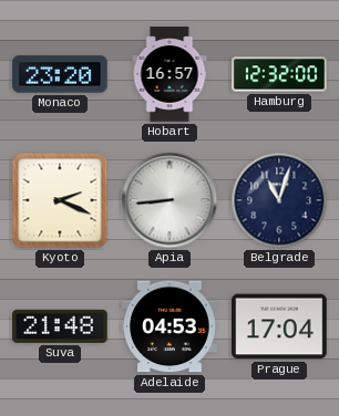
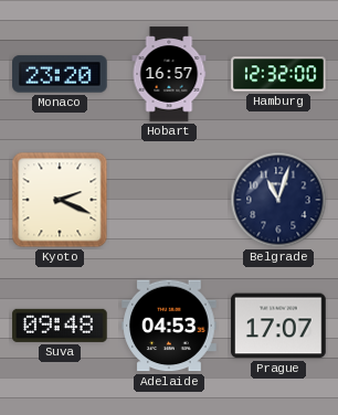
Apia: 8:44 -> none
Suva: 21:48 -> 09:48
Prague: 17:04 -> 17:07
